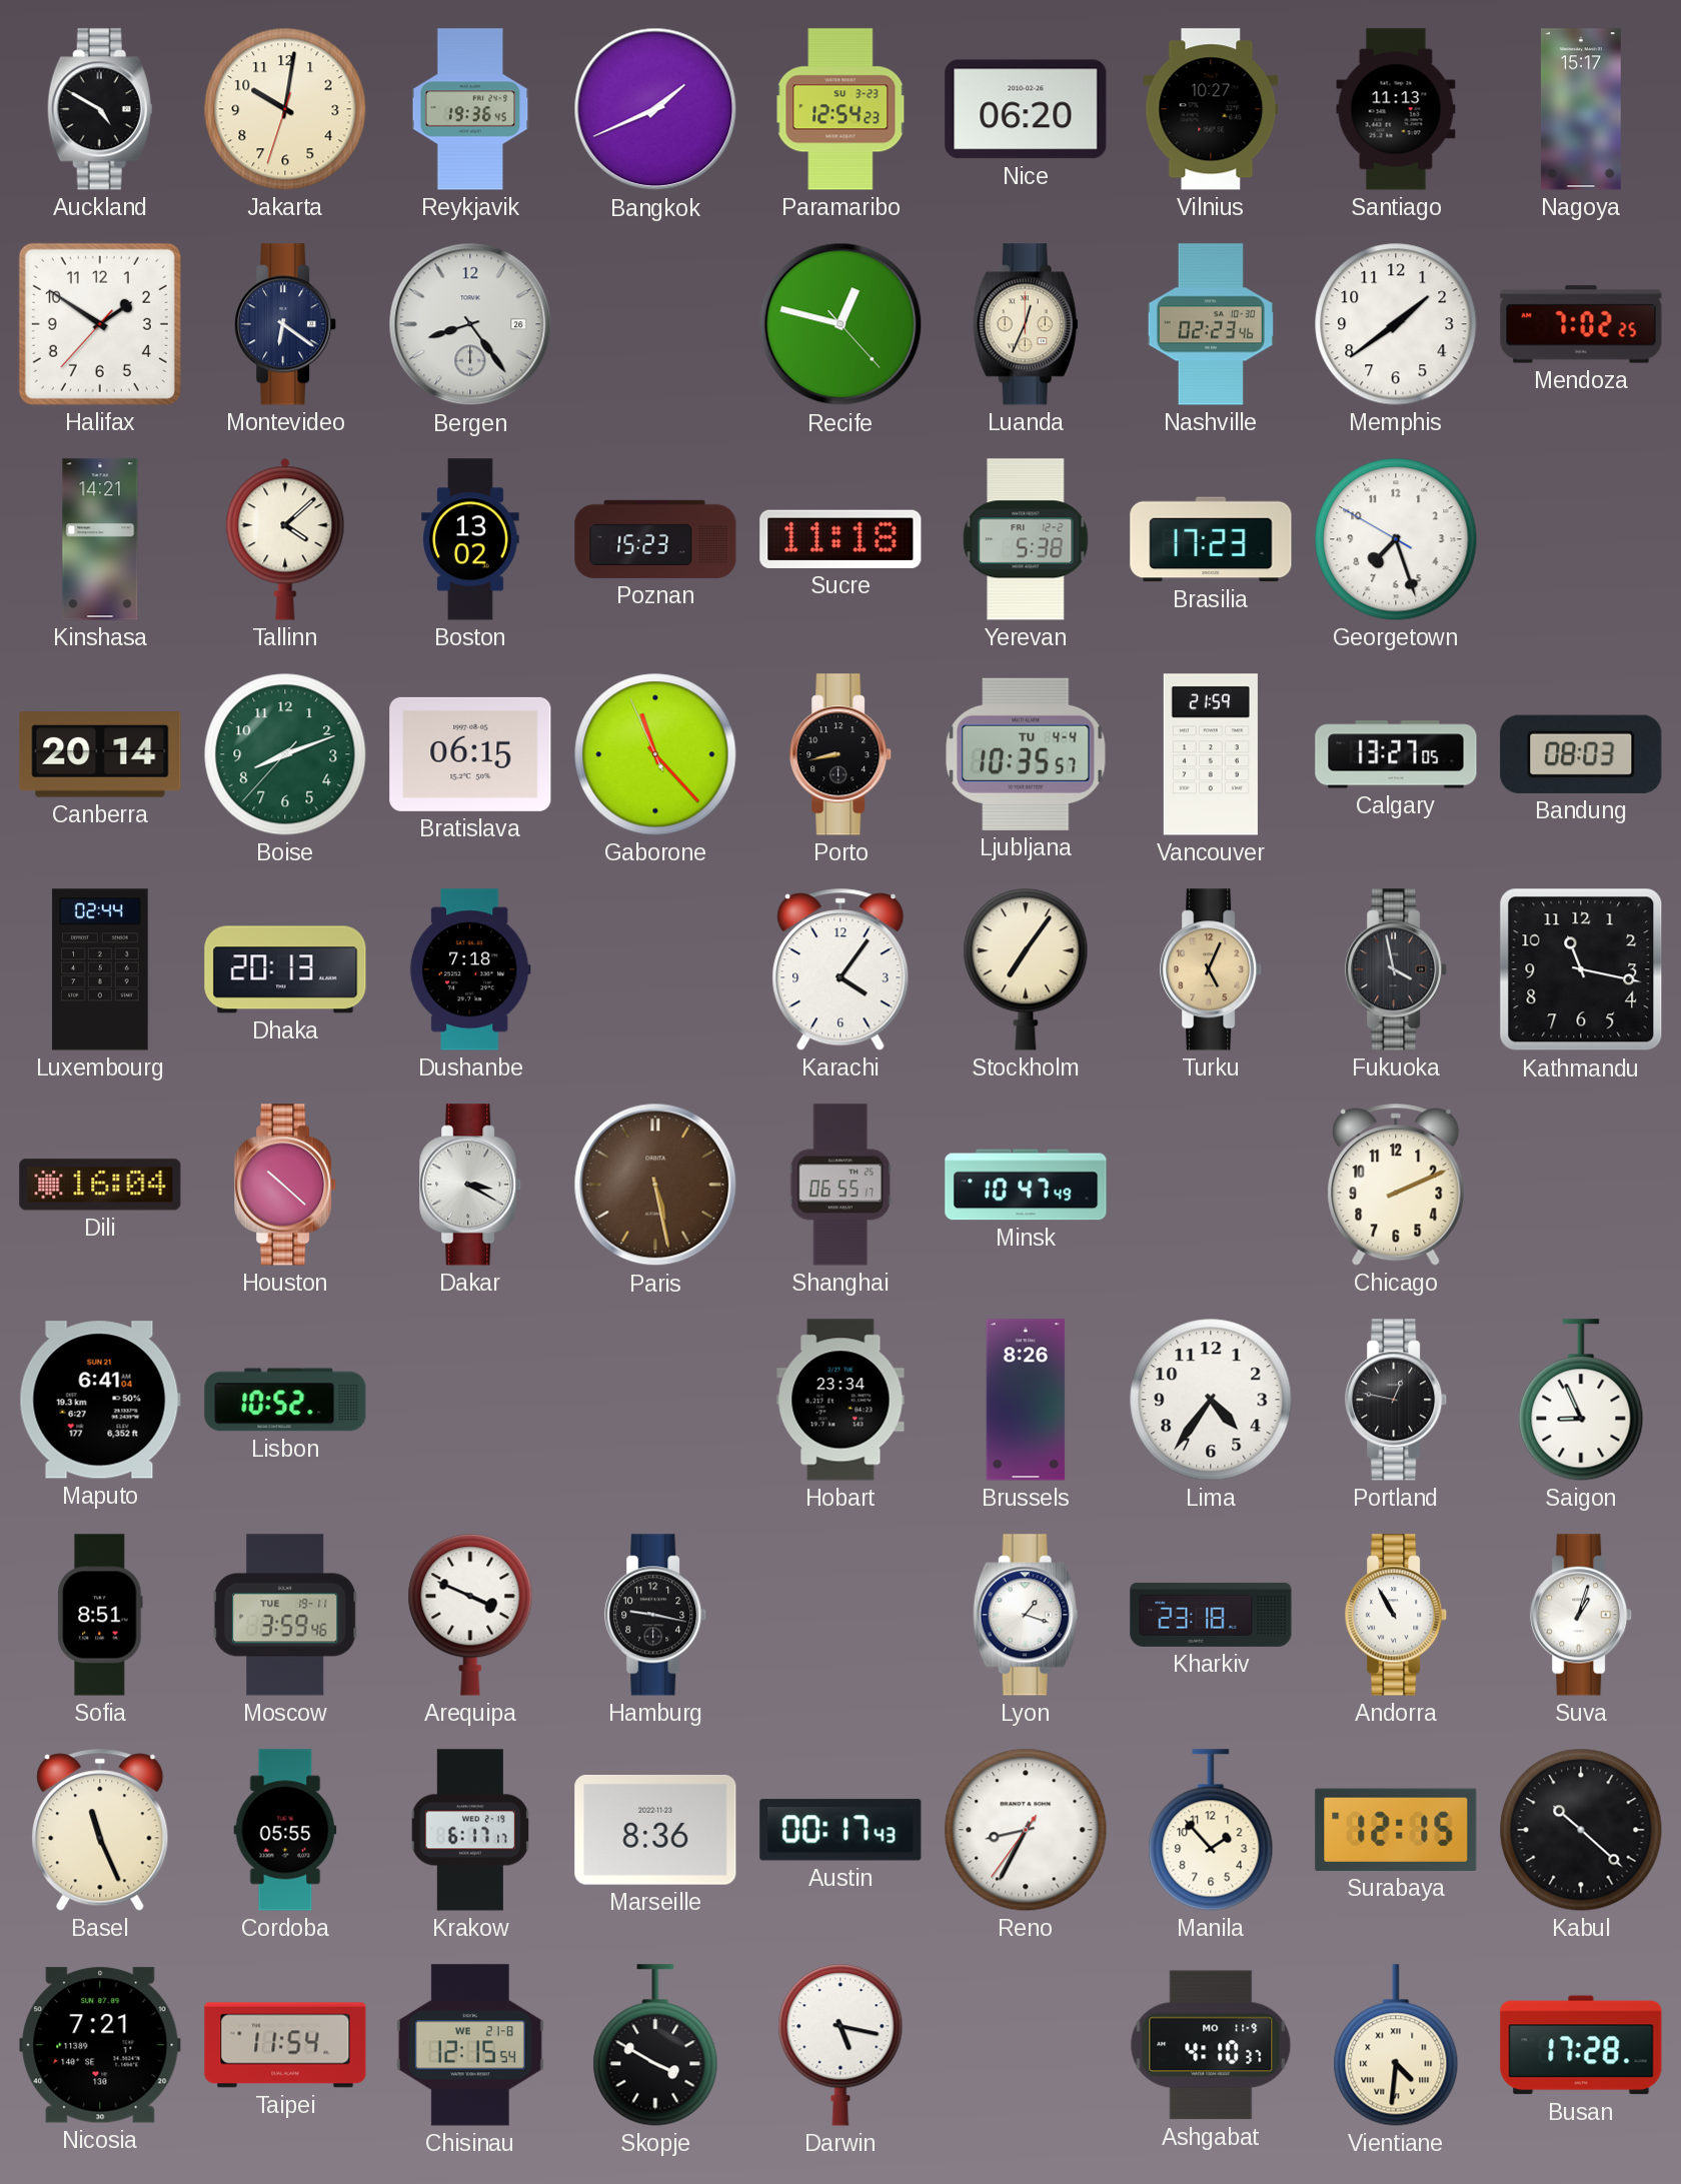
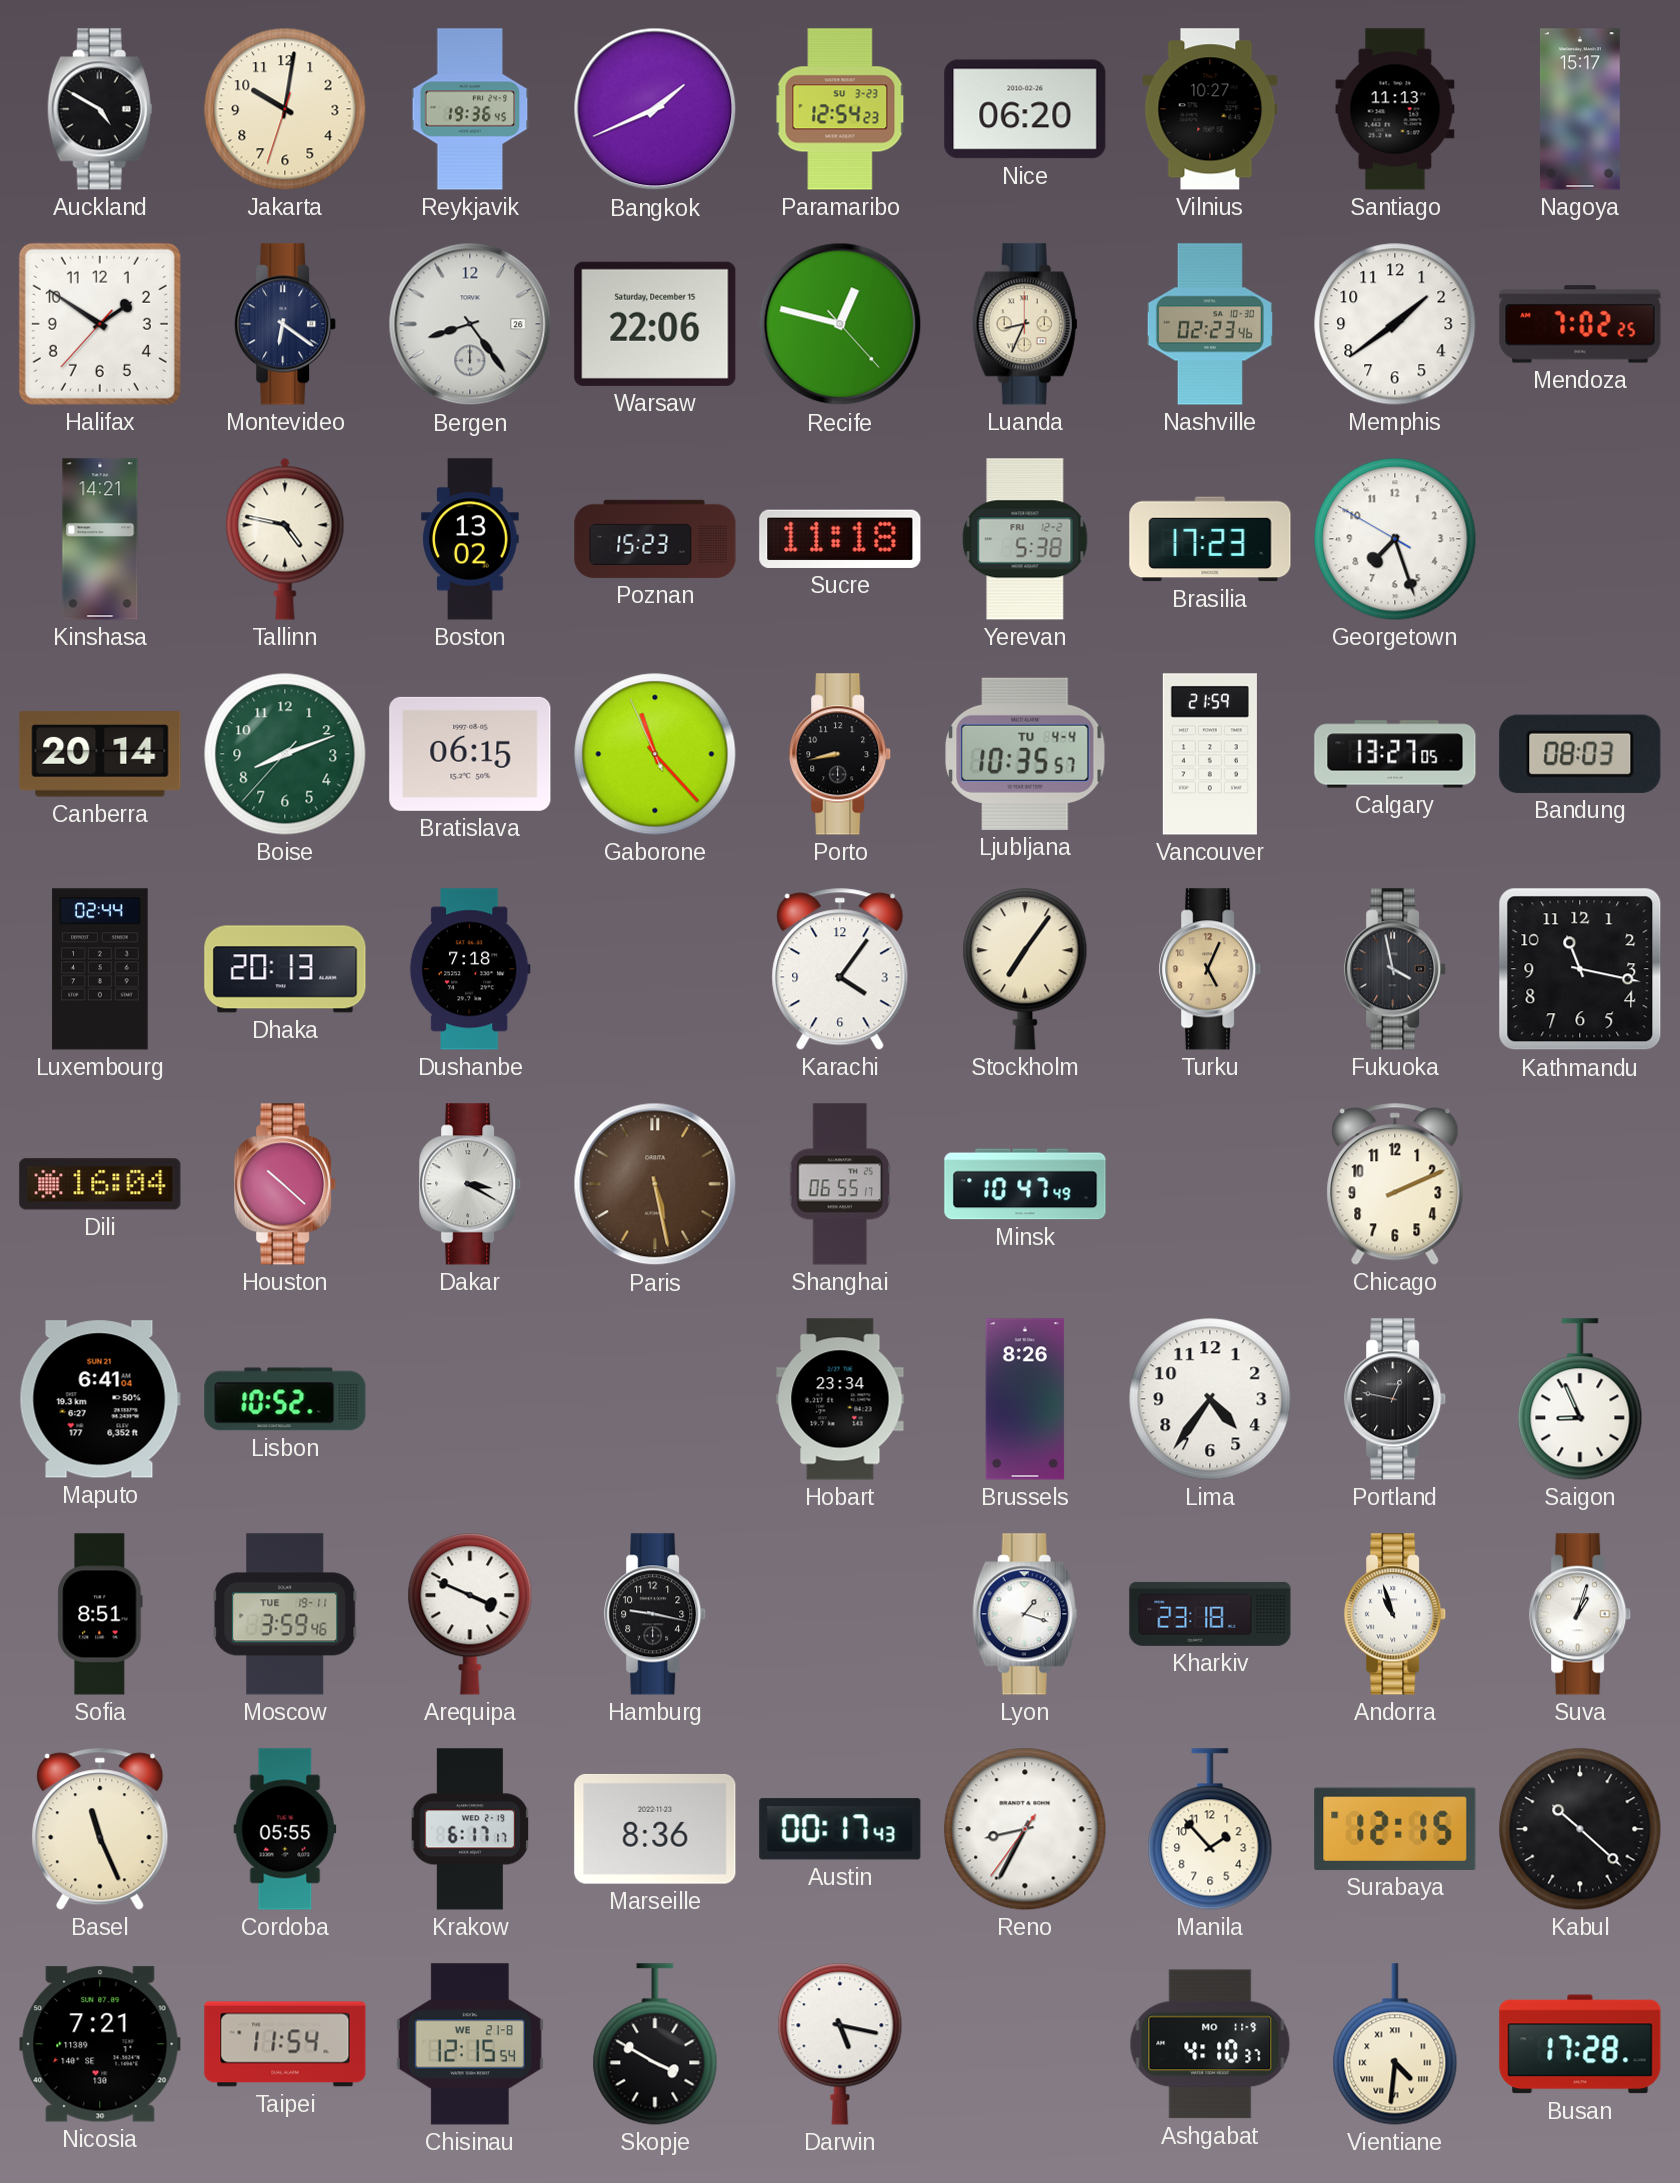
Warsaw: none -> 22:06
Luanda: 12:34 -> 8:34
Tallinn: 4:08 -> 4:47
Andorra: 10:55 -> 10:57
